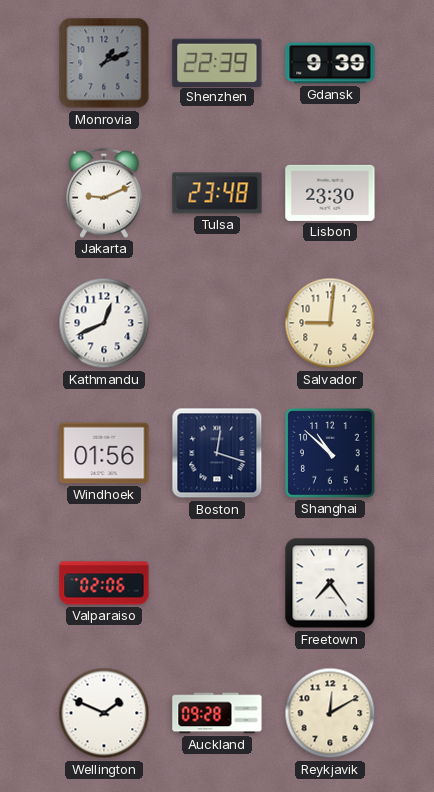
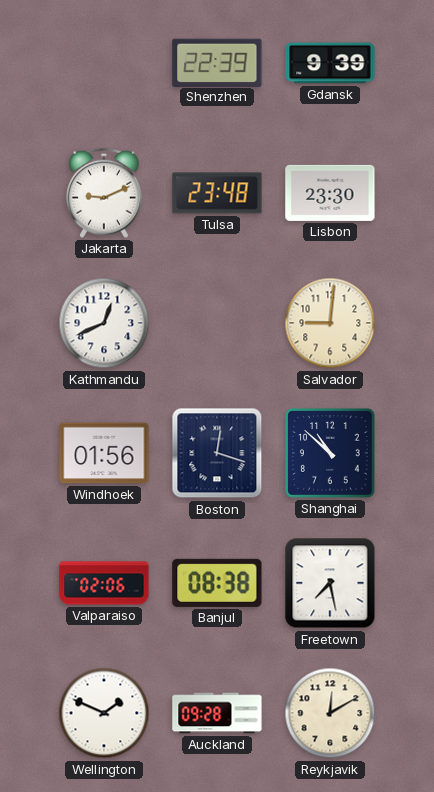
Monrovia: 1:11 -> none
Banjul: none -> 08:38
Freetown: 7:24 -> 7:28
